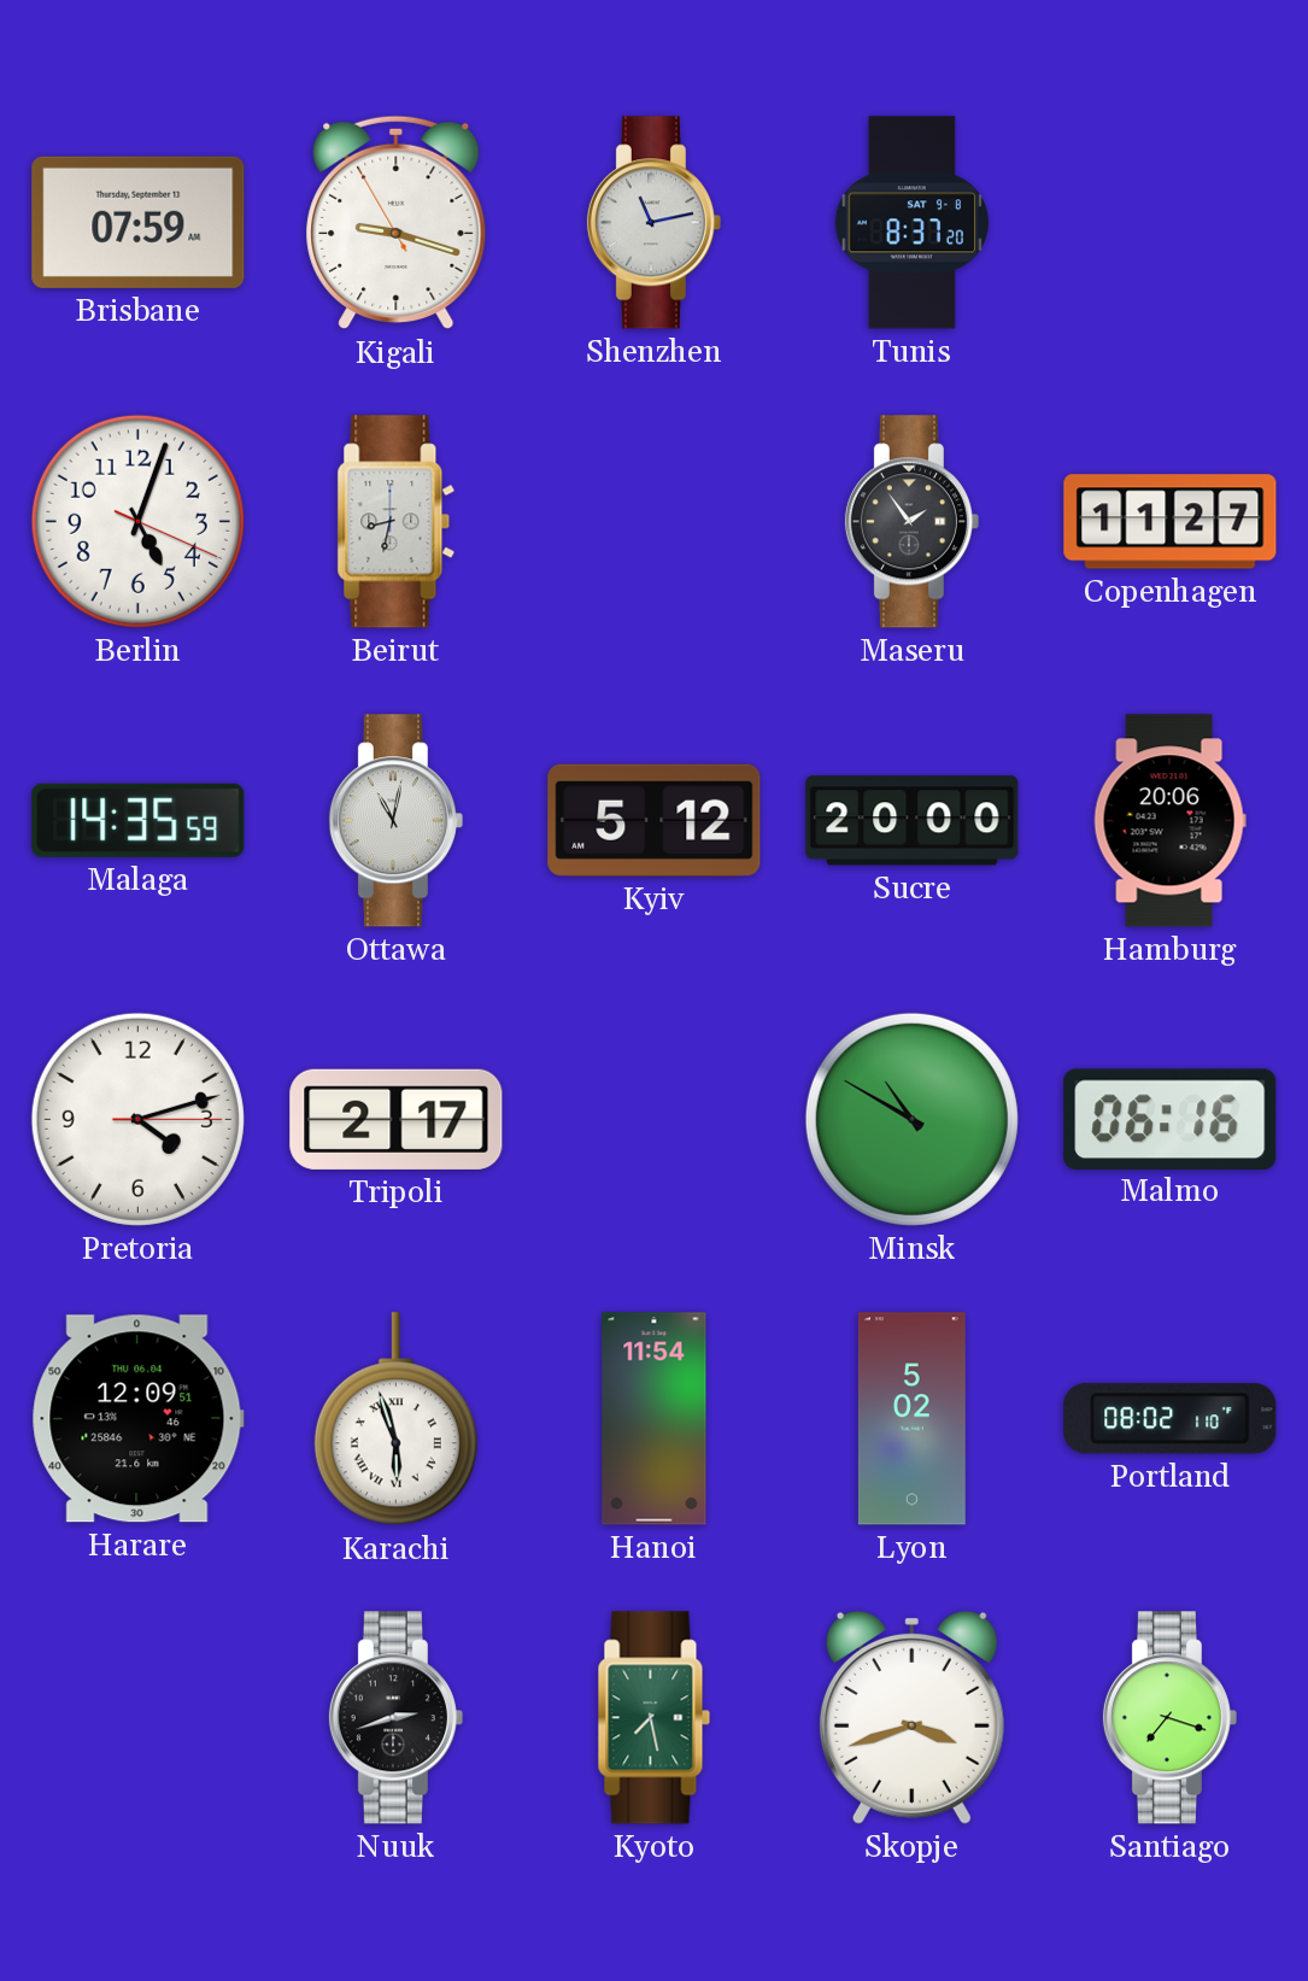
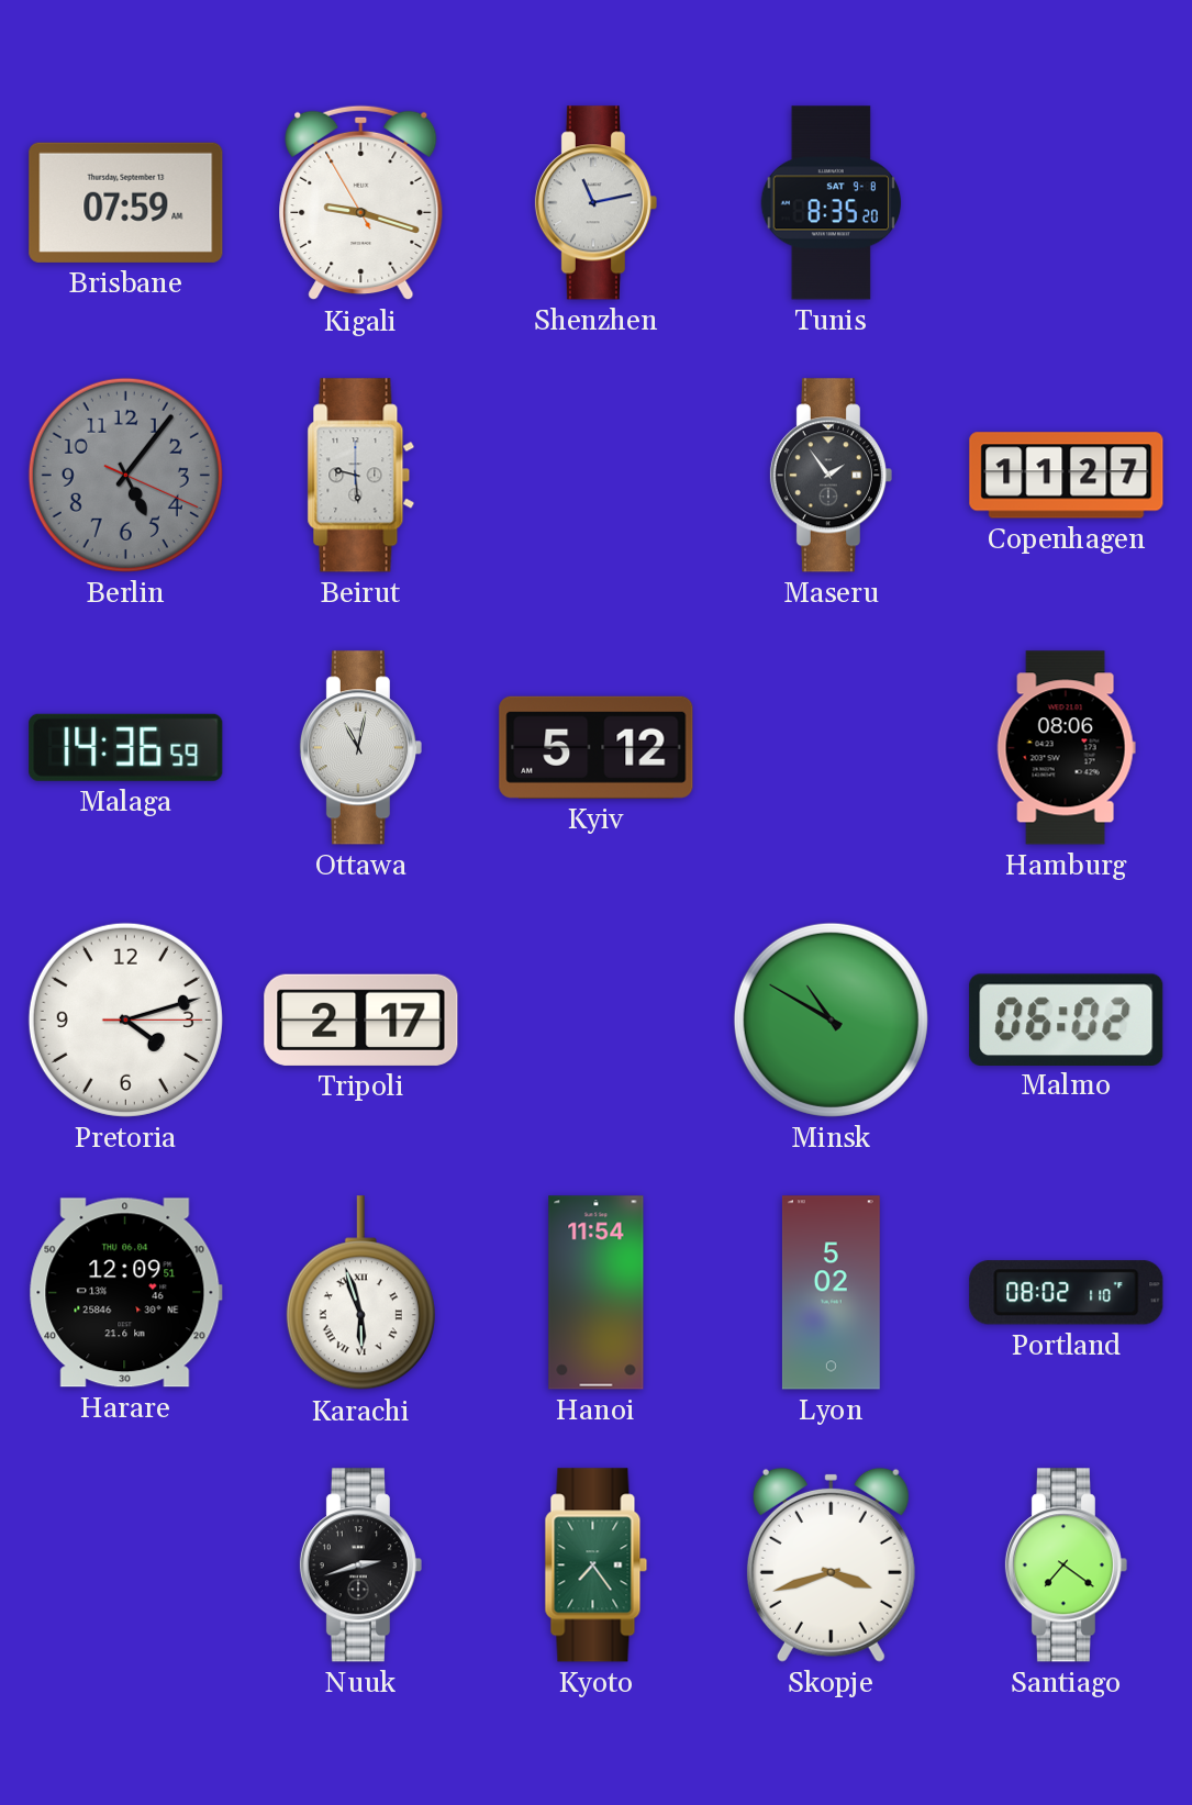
Tunis: 8:37 -> 8:35
Berlin: 5:03 -> 5:06
Berlin dial: white -> grey
Beirut: 8:32 -> 9:29
Malaga: 14:35 -> 14:36
Sucre: 20:00 -> none
Hamburg: 20:06 -> 08:06
Malmo: 06:16 -> 06:02
Kyoto: 7:28 -> 7:24
Santiago: 7:18 -> 7:21
